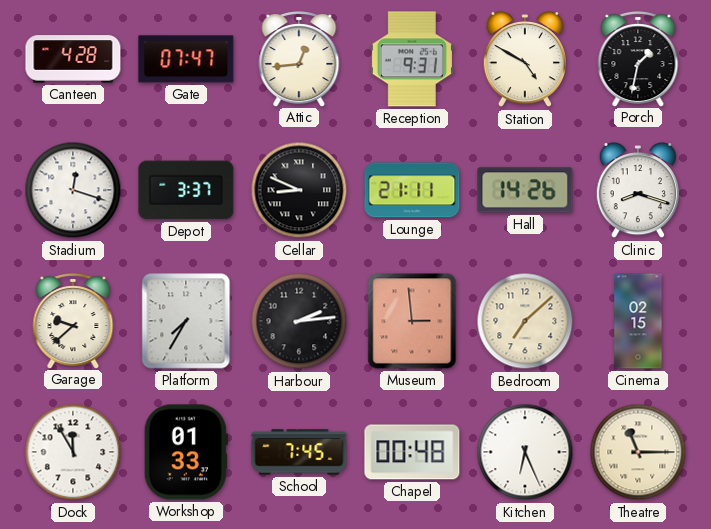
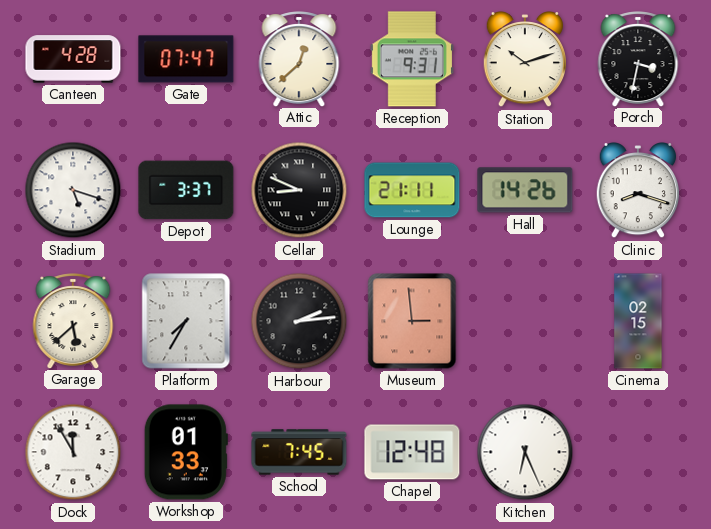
Attic: 12:44 -> 12:38
Station: 4:50 -> 10:12
Porch: 1:32 -> 3:32
Stadium: 12:18 -> 5:18
Garage: 9:38 -> 5:38
Bedroom: 7:08 -> none
Chapel: 00:48 -> 12:48
Theatre: 11:15 -> none
